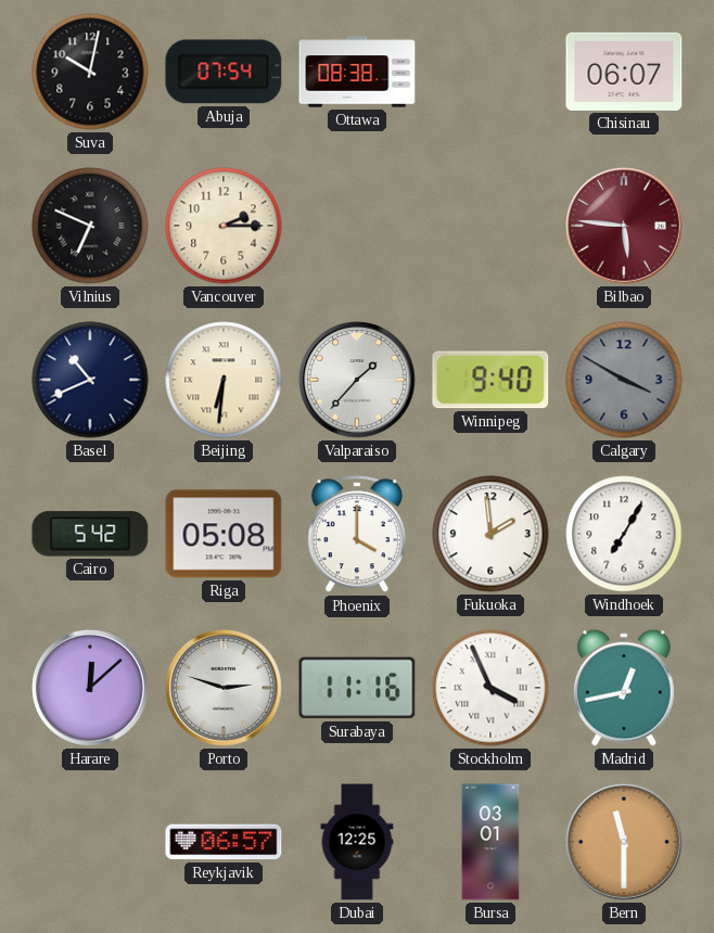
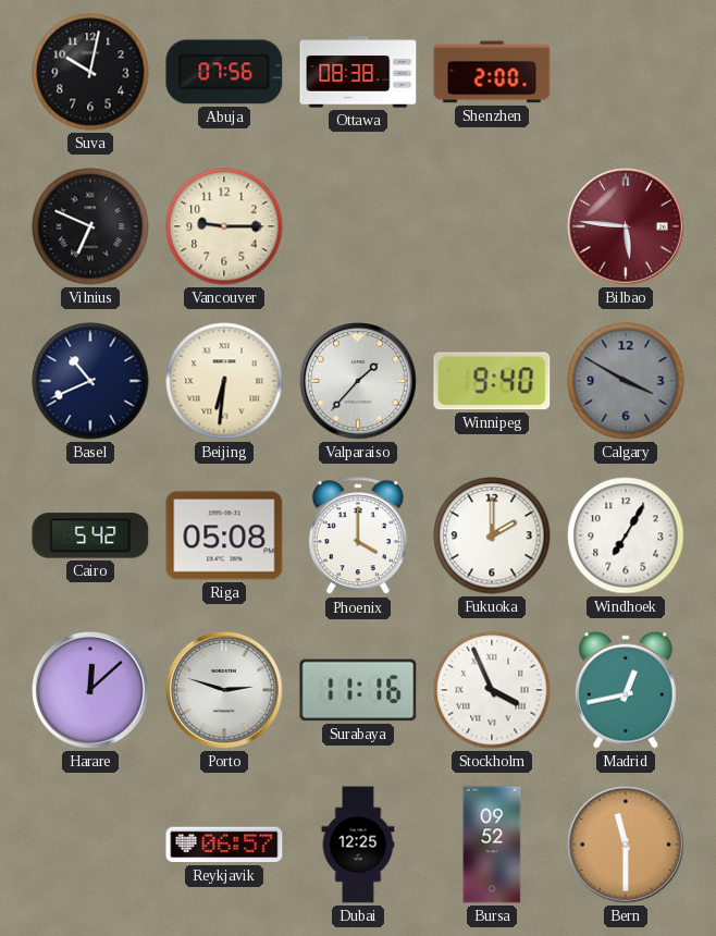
Abuja: 07:54 -> 07:56
Shenzhen: none -> 2:00
Chisinau: 06:07 -> none
Vancouver: 2:15 -> 9:15
Fukuoka: 1:59 -> 2:00
Bursa: 03:01 -> 09:52
